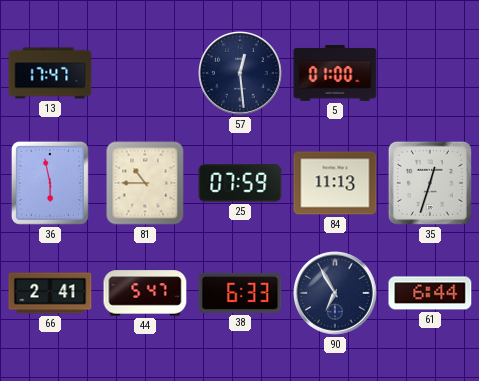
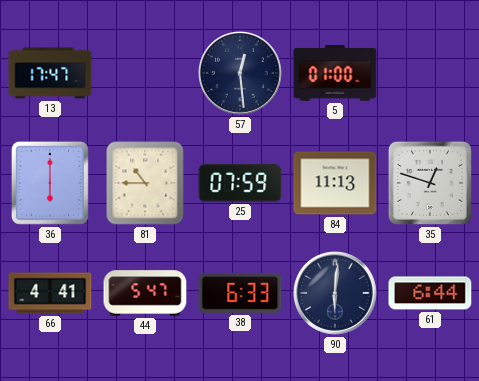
36: 5:58 -> 6:00
35: 12:33 -> 12:48
66: 2:41 -> 4:41
90: 6:55 -> 6:01
